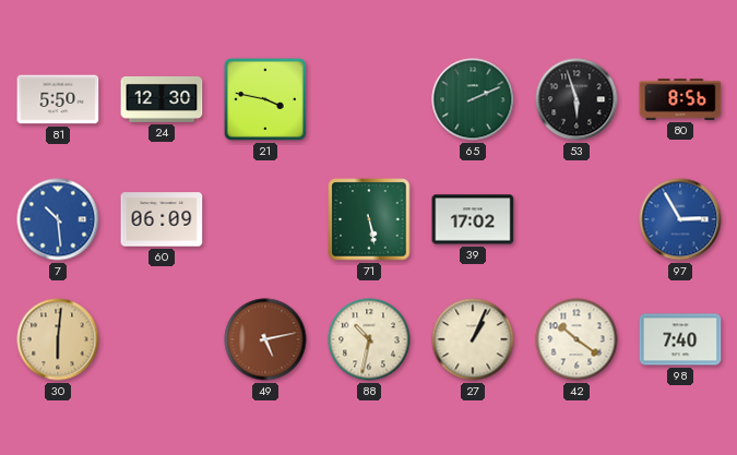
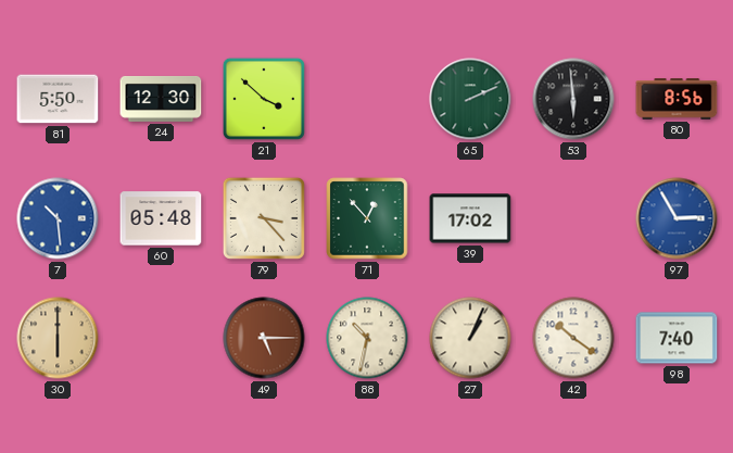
21: 3:47 -> 3:52
53: 5:57 -> 5:59
60: 06:09 -> 05:48
79: none -> 3:23
71: 5:28 -> 12:53
30: 6:01 -> 6:00
49: 5:13 -> 5:15
